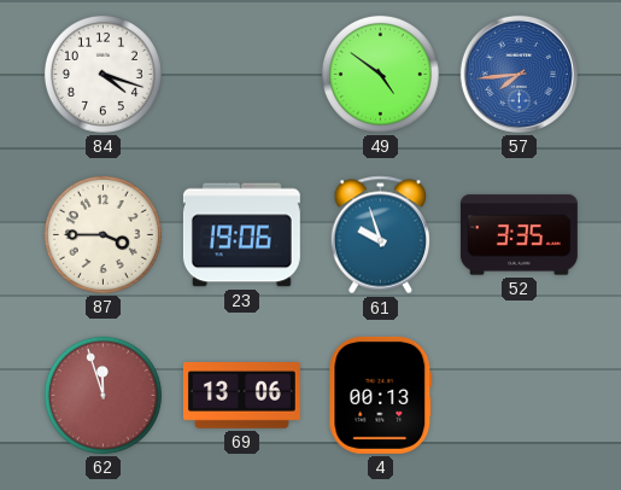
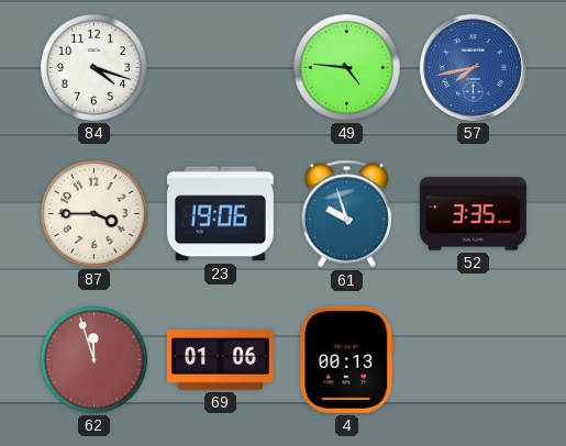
49: 4:51 -> 4:46
57: 7:44 -> 7:43
69: 13:06 -> 01:06
